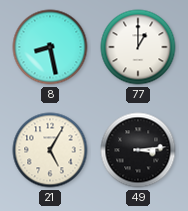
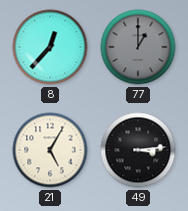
8: 8:28 -> 12:37
77 dial: white -> grey
